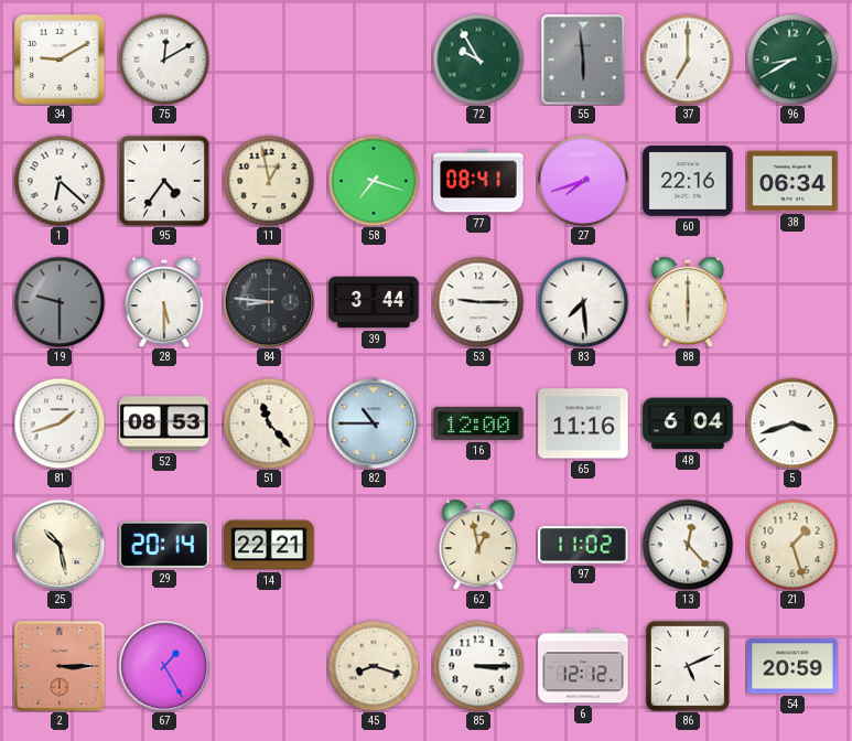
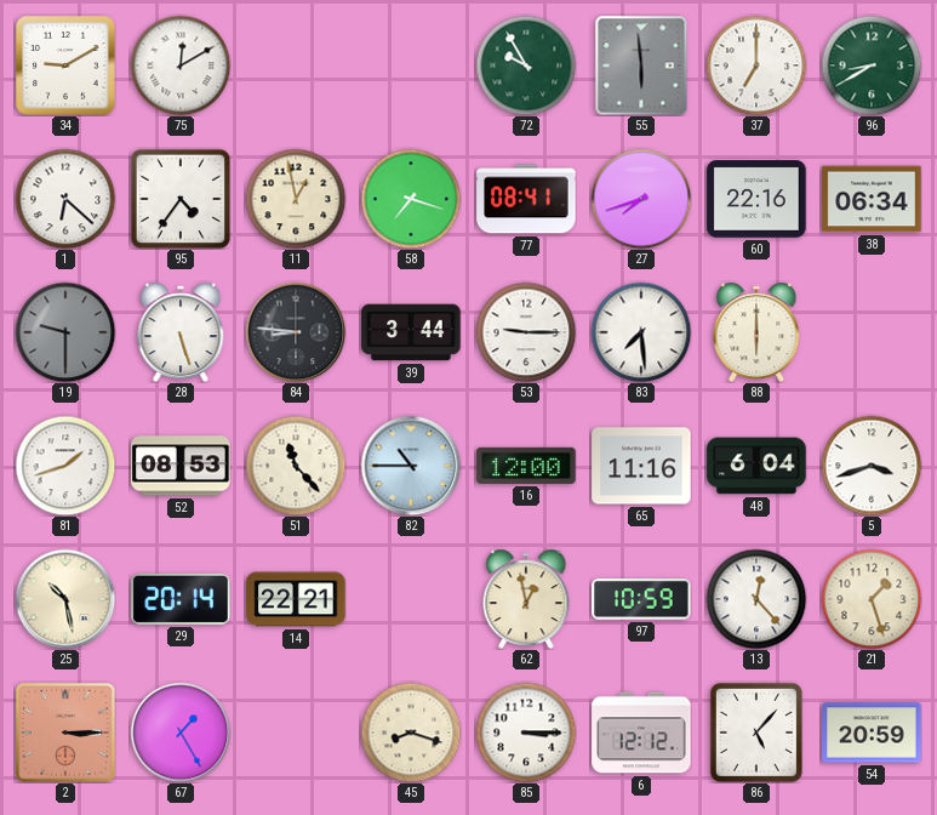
28: 5:30 -> 5:27
97: 11:02 -> 10:59
86: 5:11 -> 5:07
